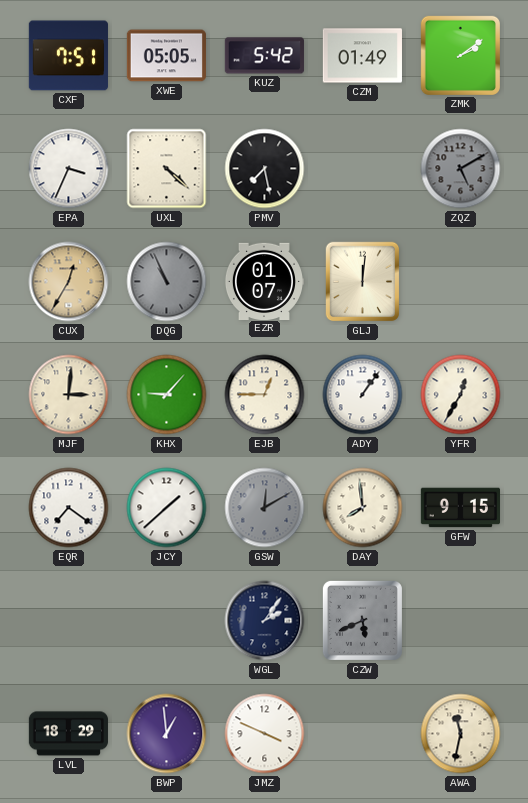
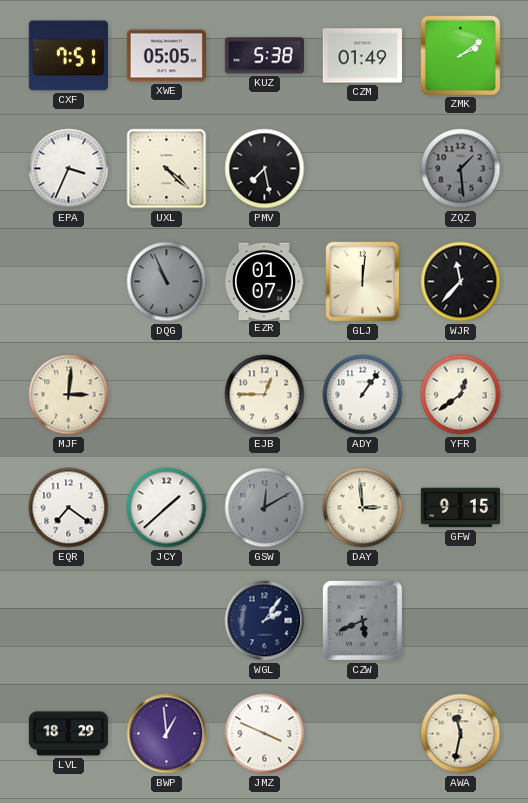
KUZ: 5:42 -> 5:38
ZQZ: 5:10 -> 1:29
CUX: 12:35 -> none
WJR: none -> 11:37
KHX: 9:07 -> none
YFR: 12:35 -> 12:39
DAY: 7:59 -> 2:59
